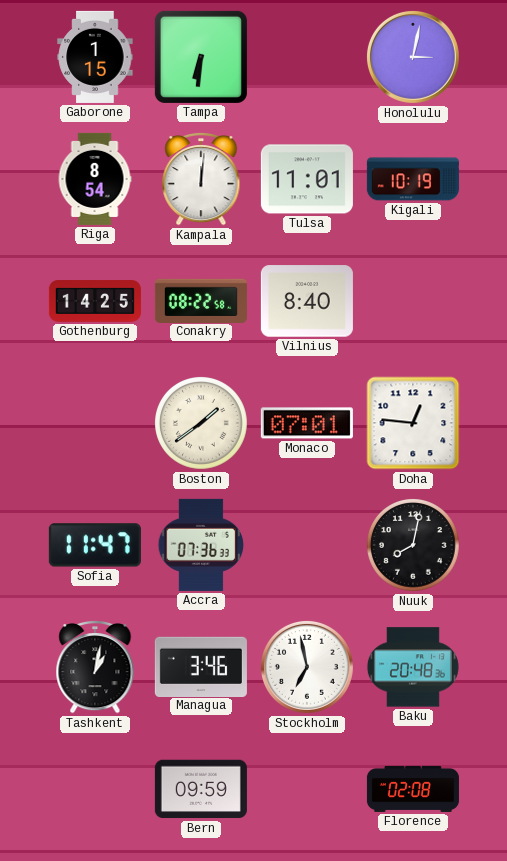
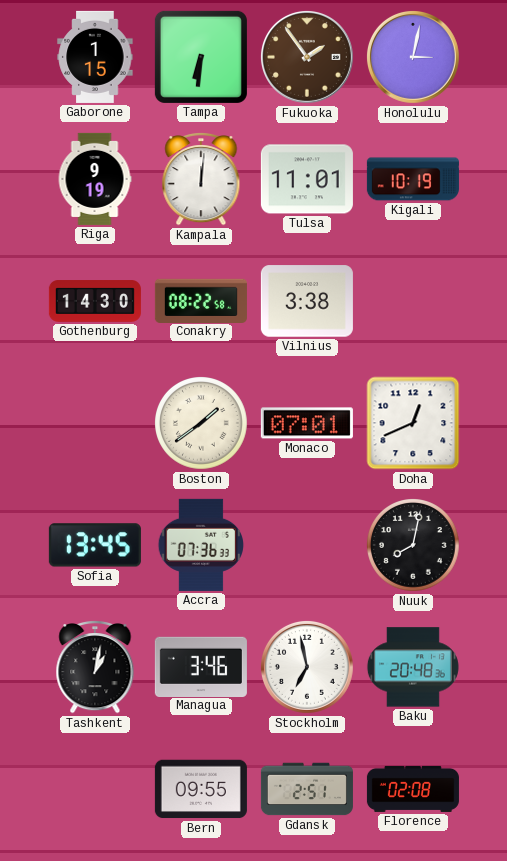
Fukuoka: none -> 1:54
Riga: 8:54 -> 9:19
Gothenburg: 14:25 -> 14:30
Vilnius: 8:40 -> 3:38
Doha: 12:46 -> 12:41
Sofia: 11:47 -> 13:45
Bern: 09:59 -> 09:55
Gdansk: none -> 2:51
